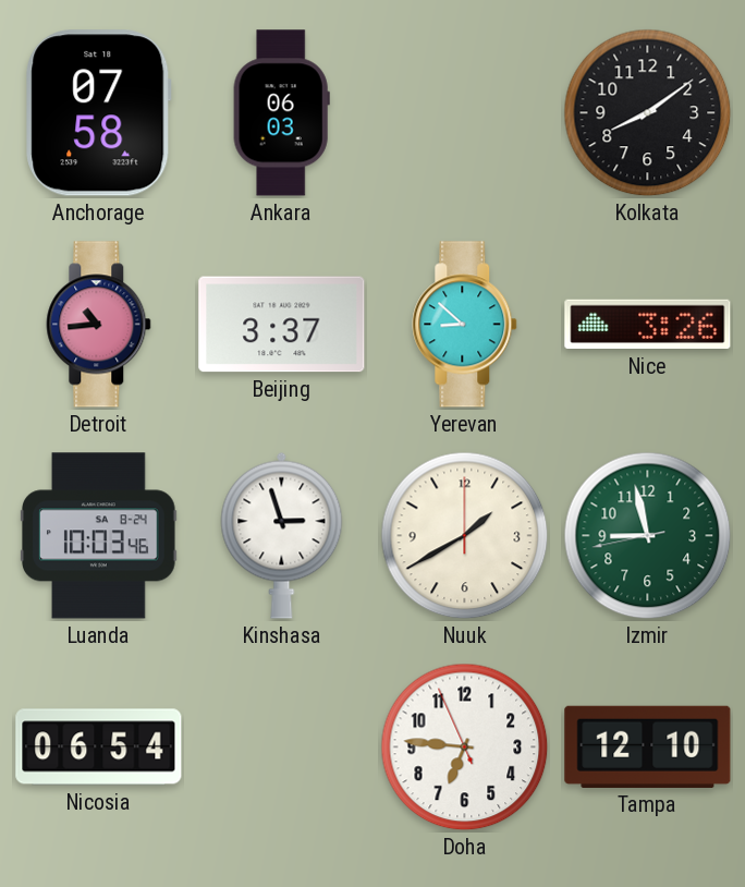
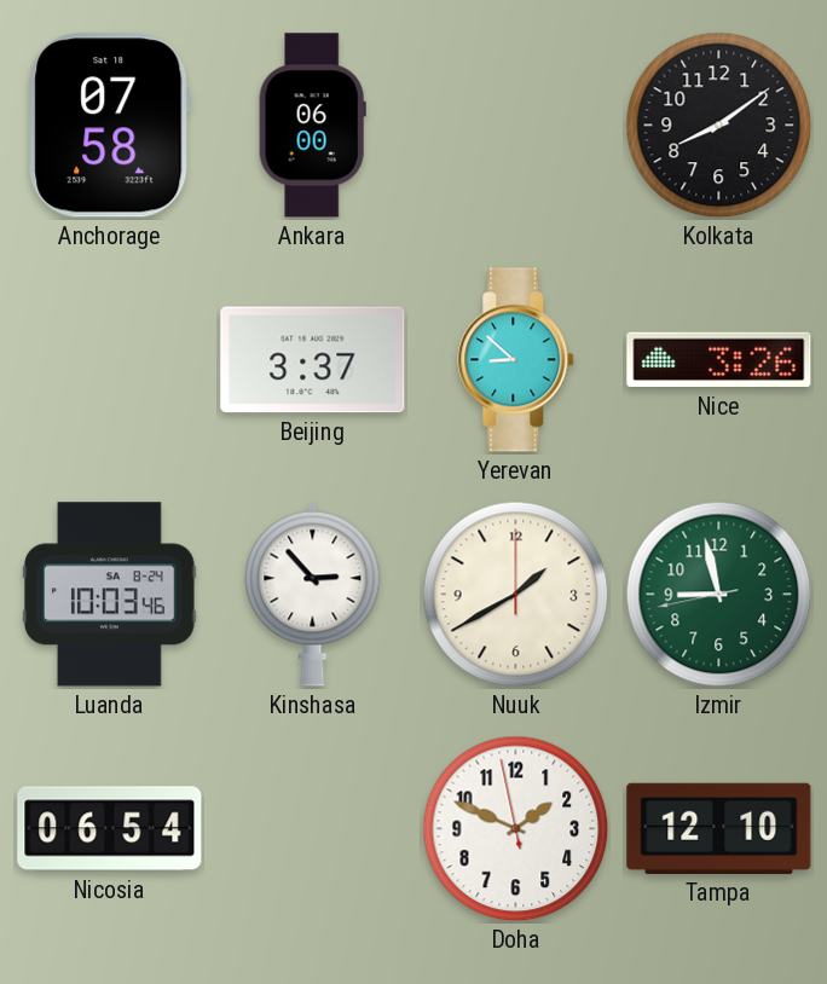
Ankara: 06:03 -> 06:00
Detroit: 10:44 -> none
Kinshasa: 2:57 -> 2:53
Doha: 6:45 -> 1:48
